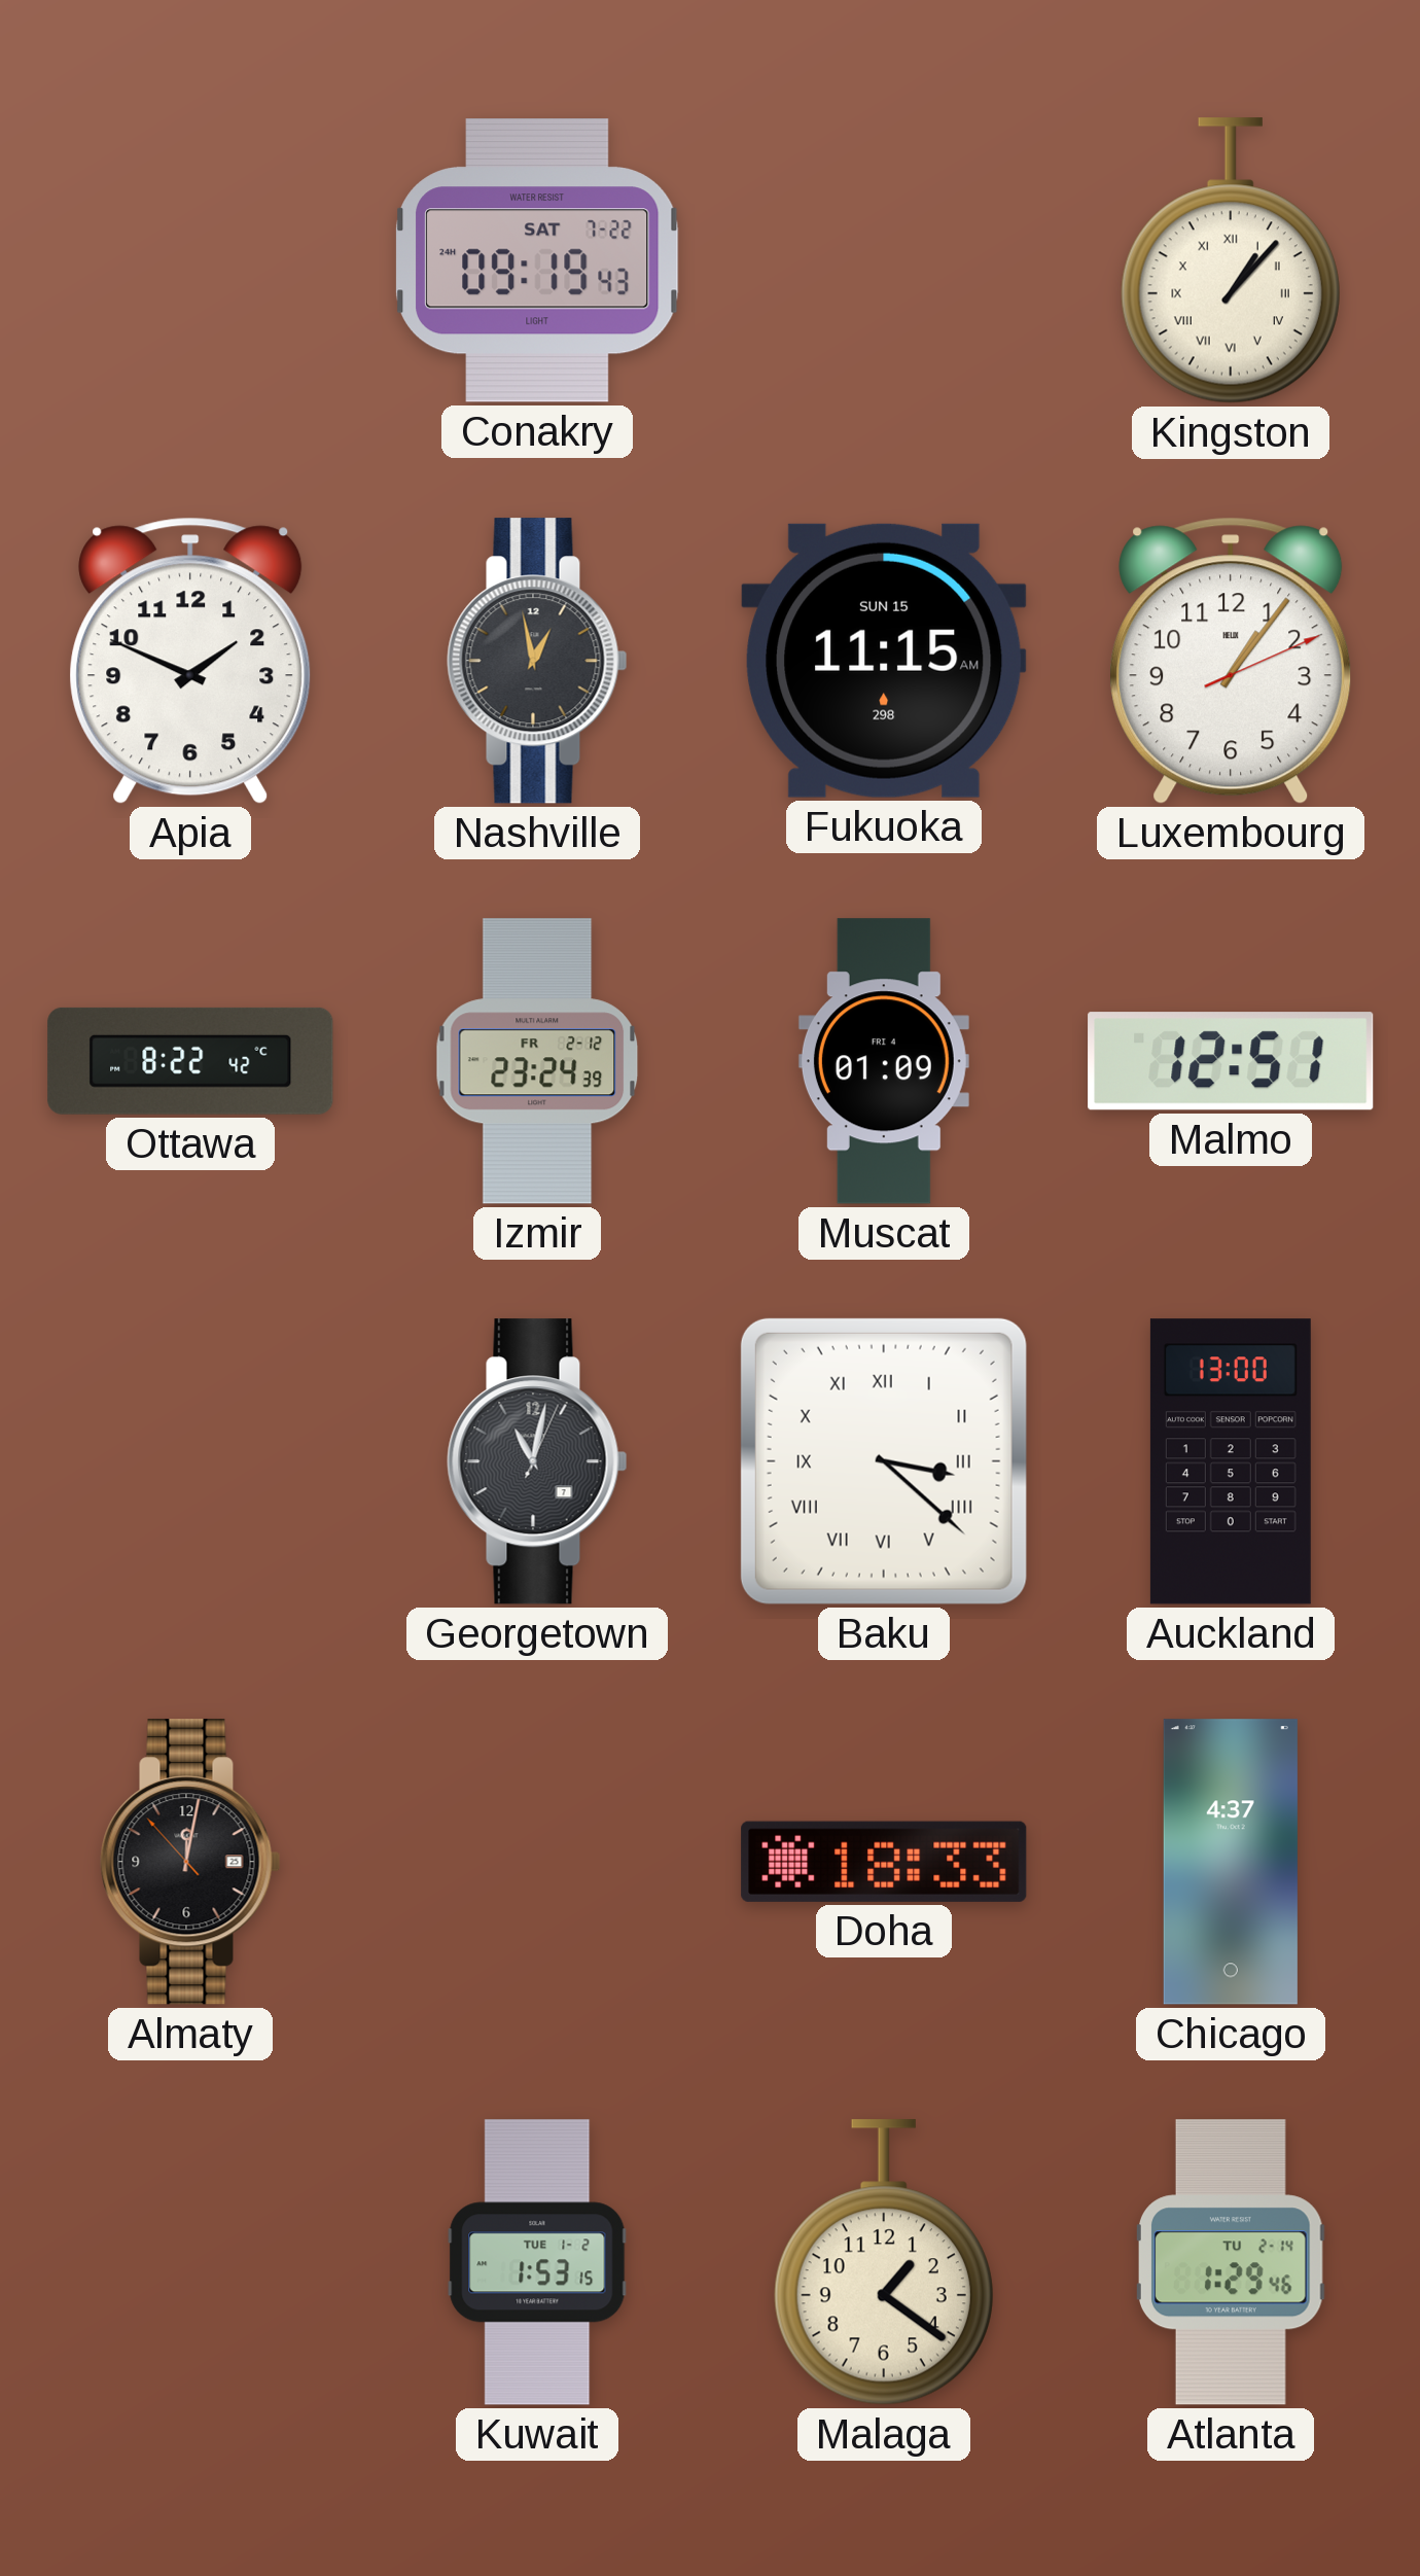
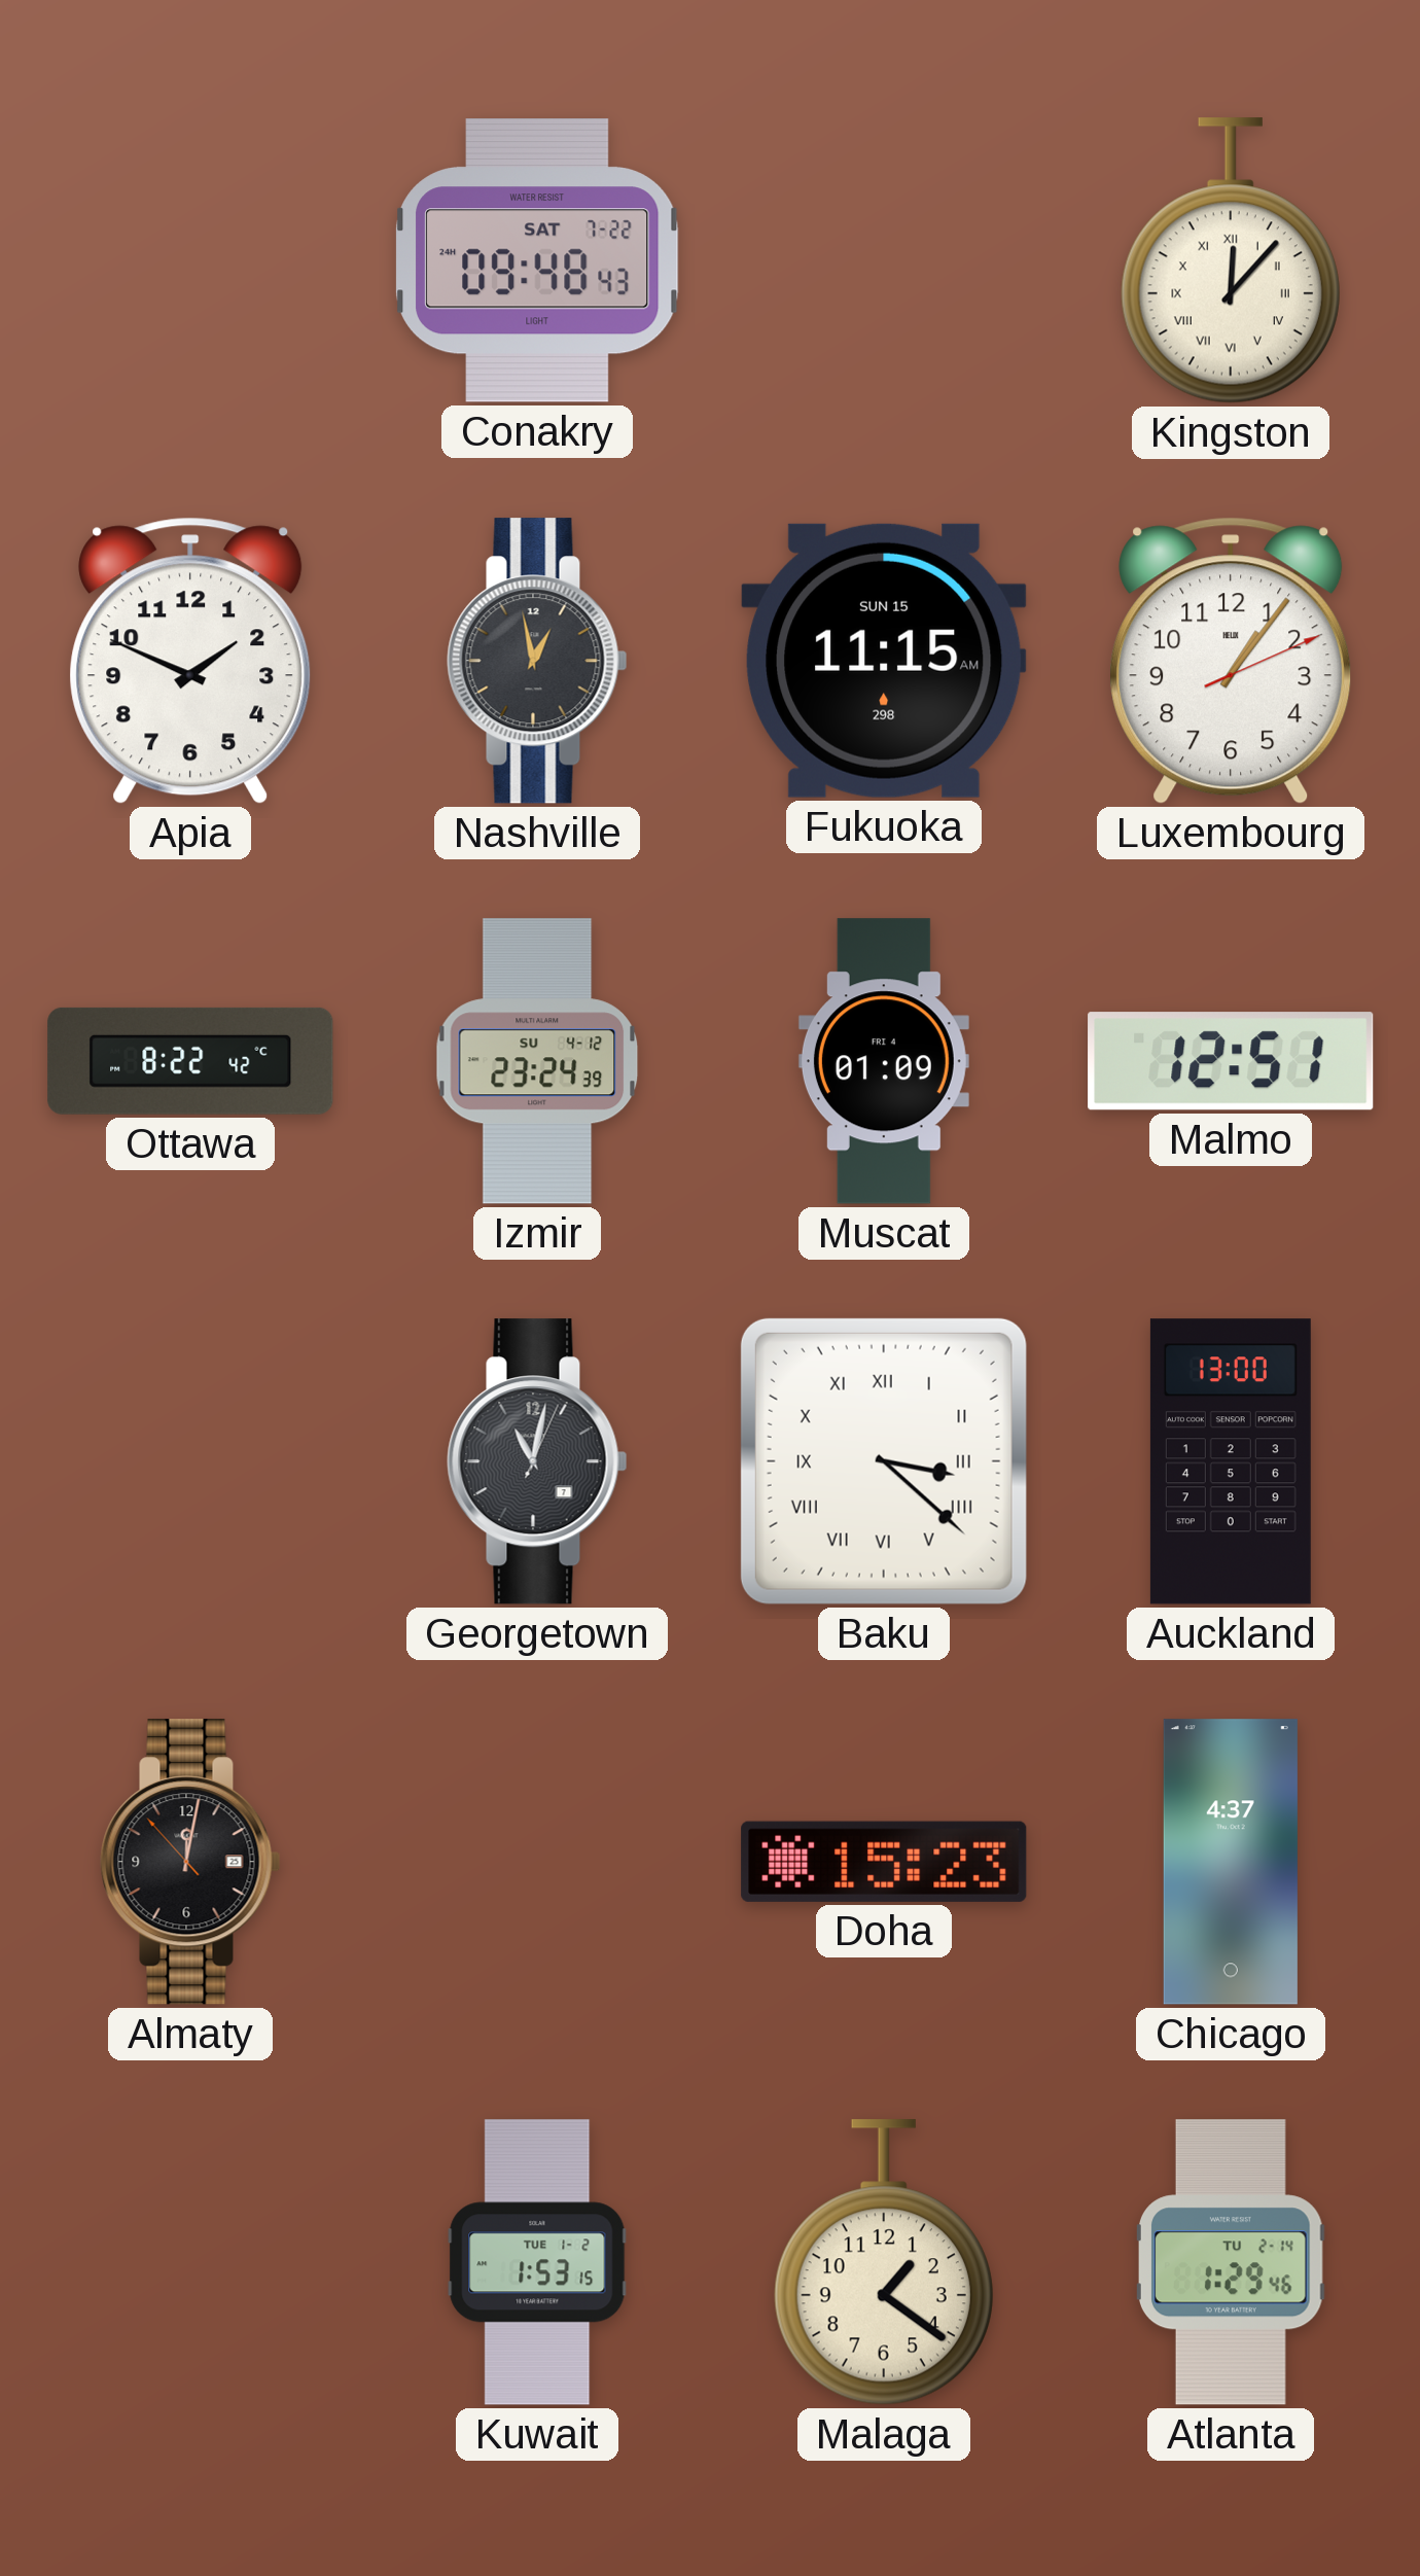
Conakry: 09:19 -> 09:48
Kingston: 1:07 -> 12:07
Izmir date: FR 2-12 -> SU 4-12
Doha: 18:33 -> 15:23
